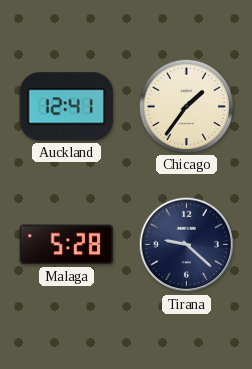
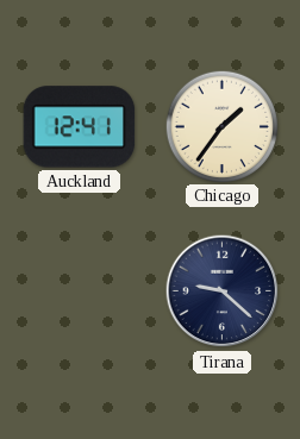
Malaga: 5:28 -> none
